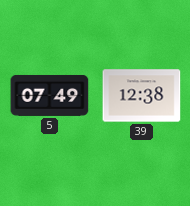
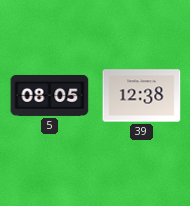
5: 07:49 -> 08:05
